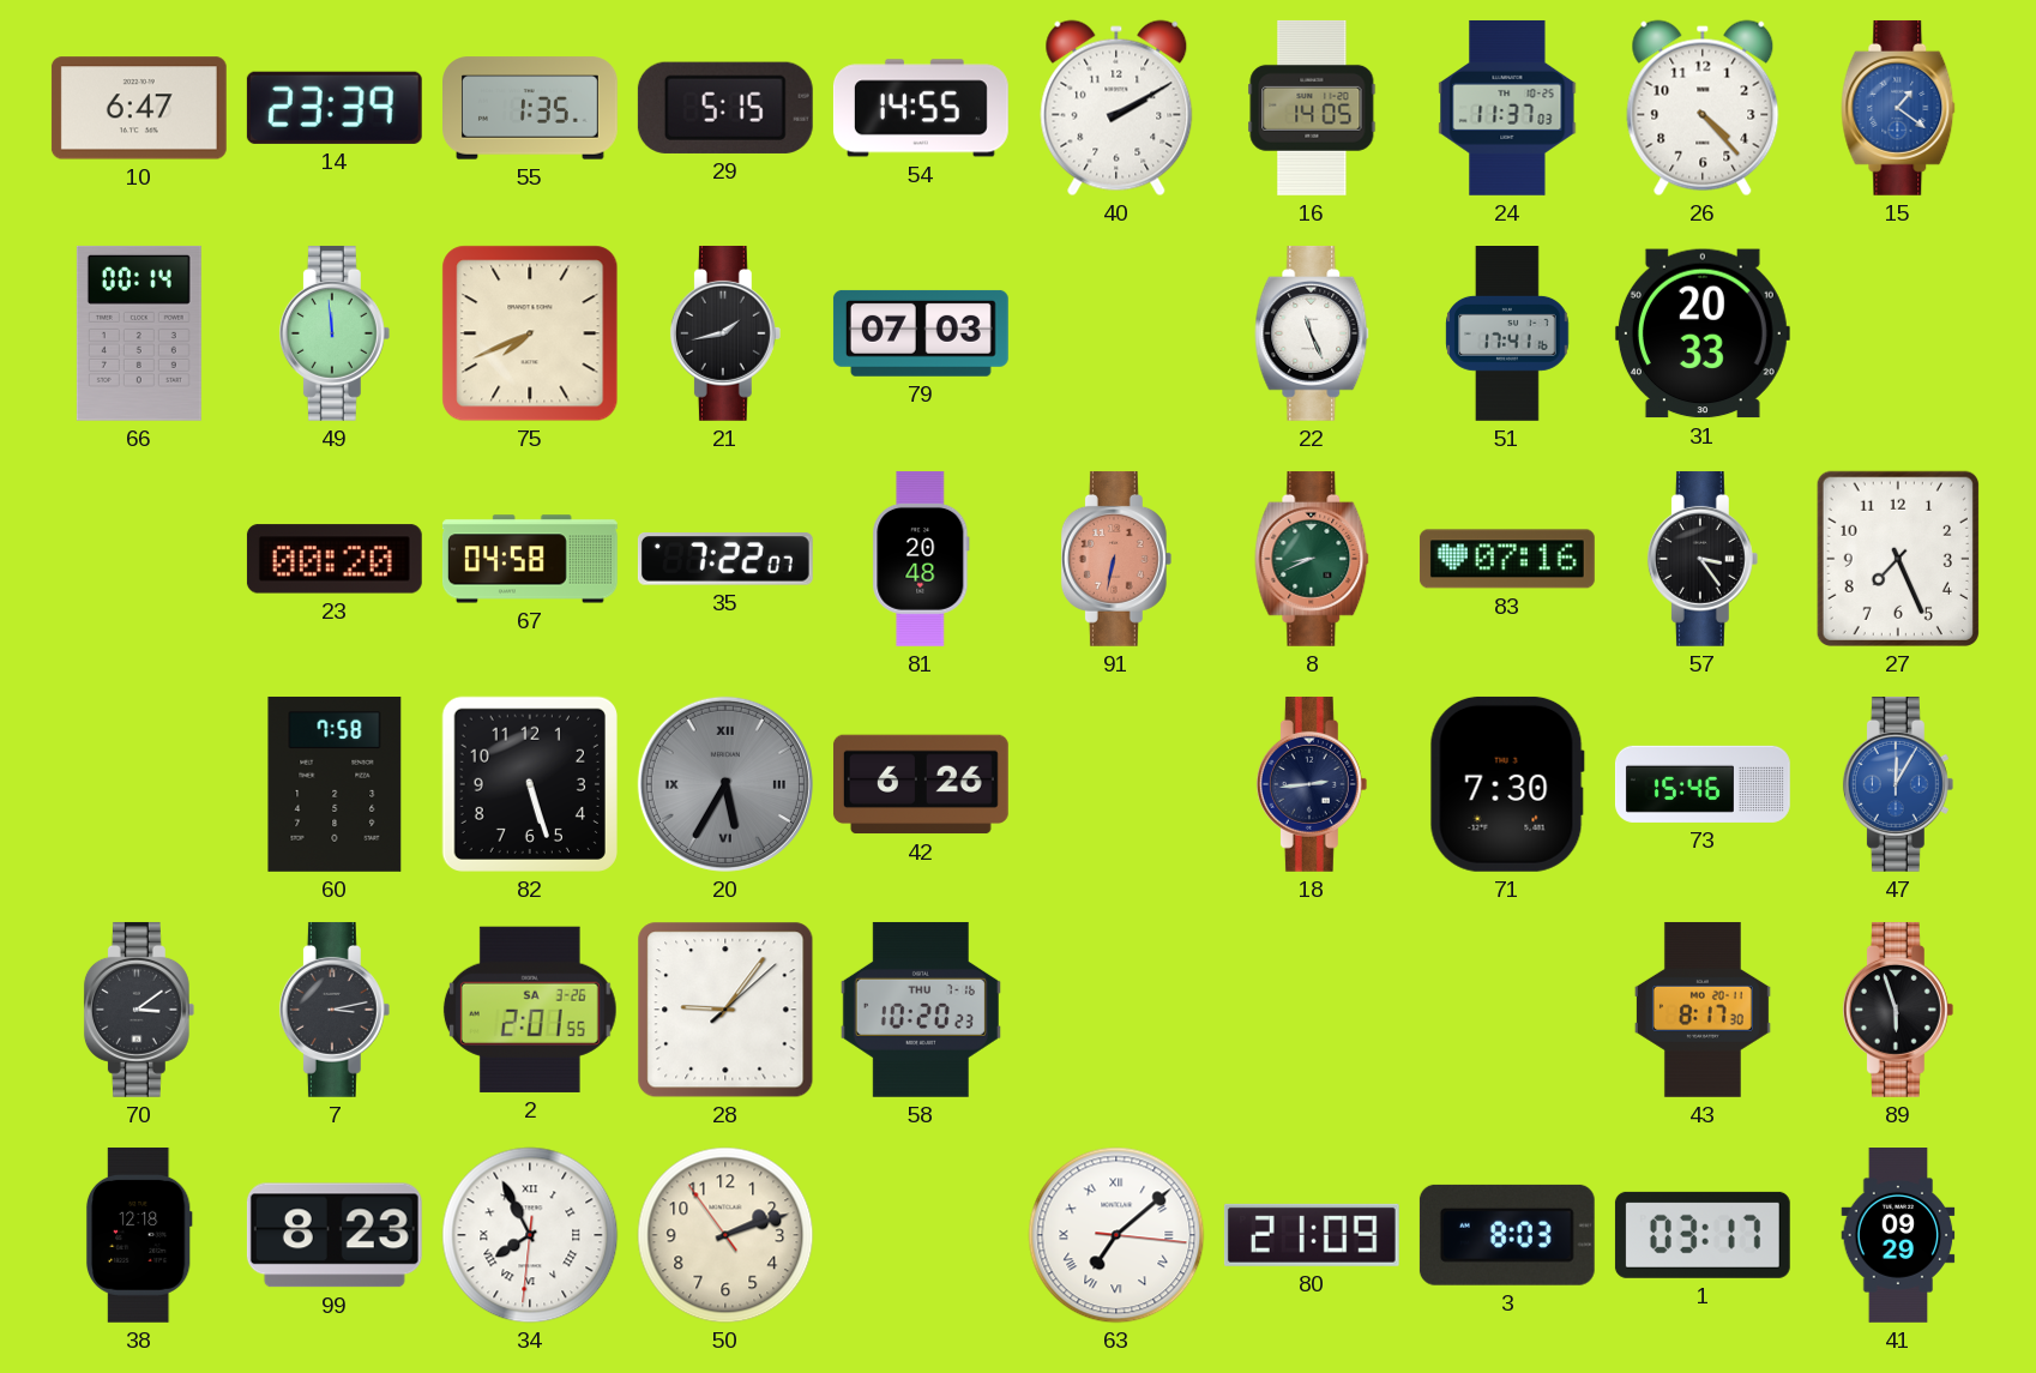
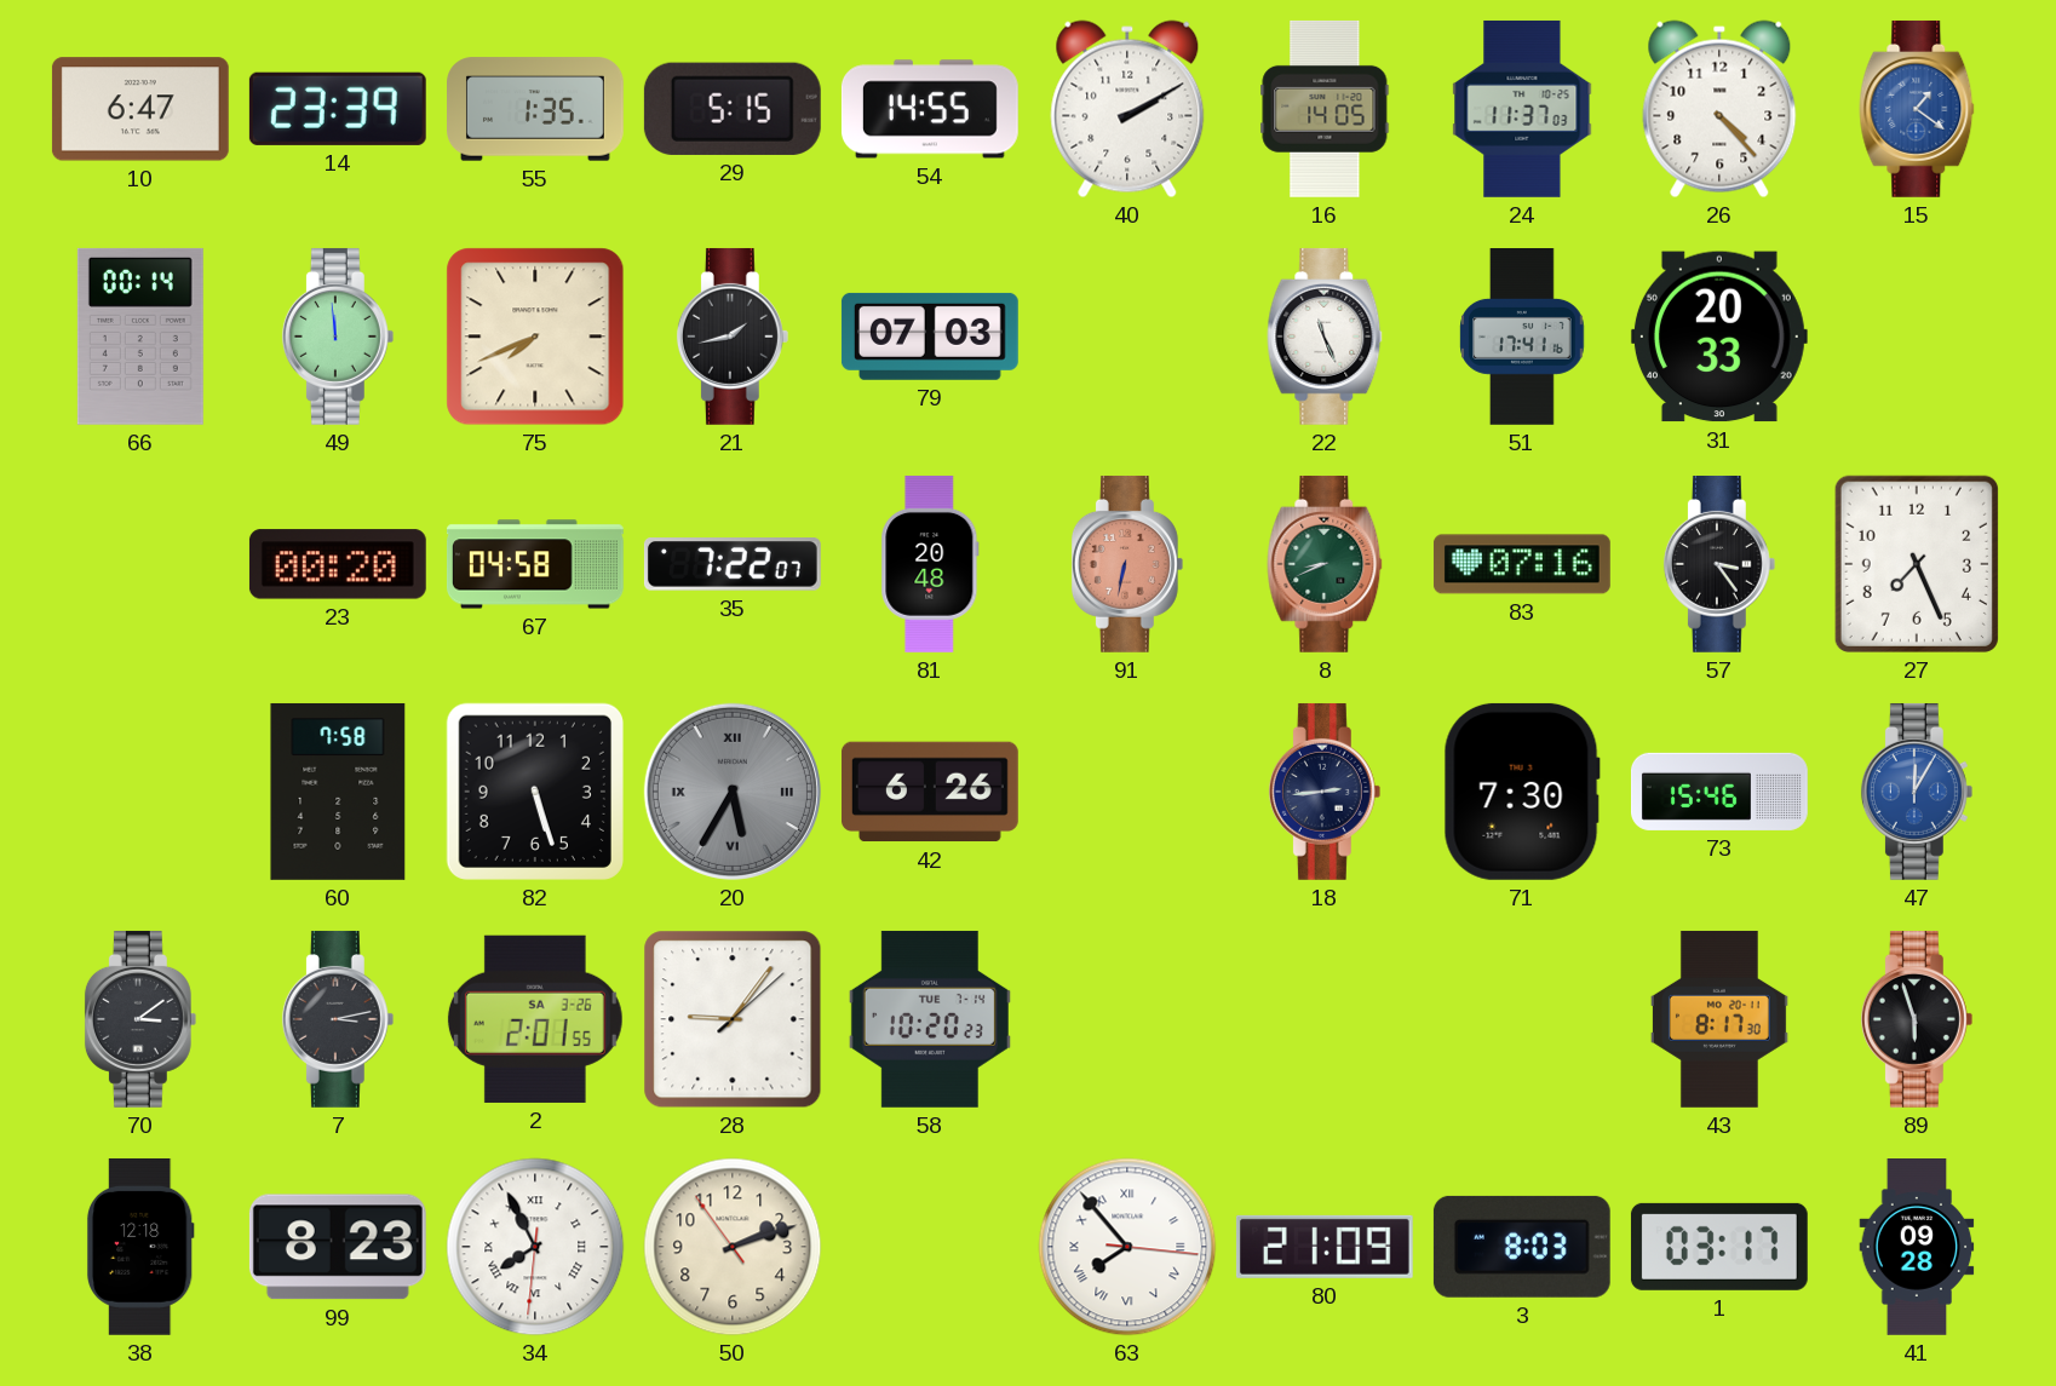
58 date: THU 7-16 -> TUE 7-14
63: 7:08 -> 7:53
41: 09:29 -> 09:28
